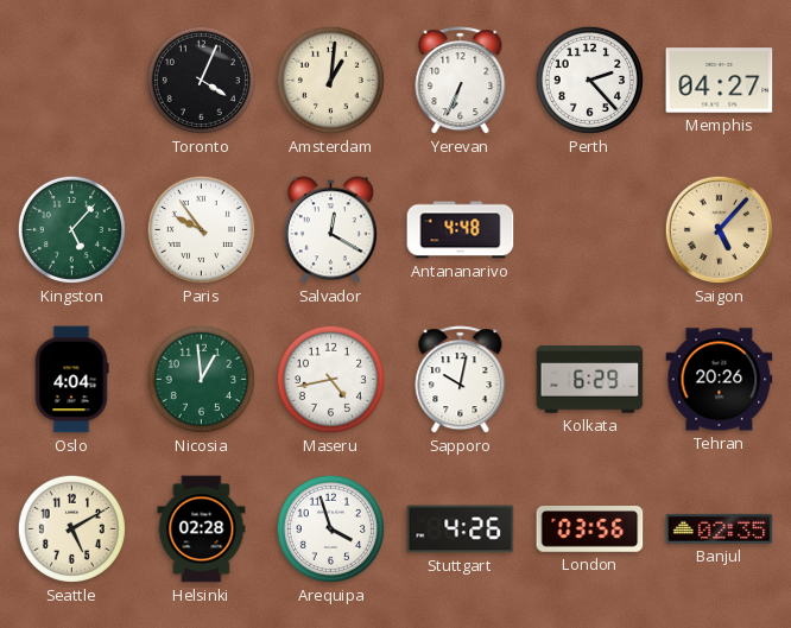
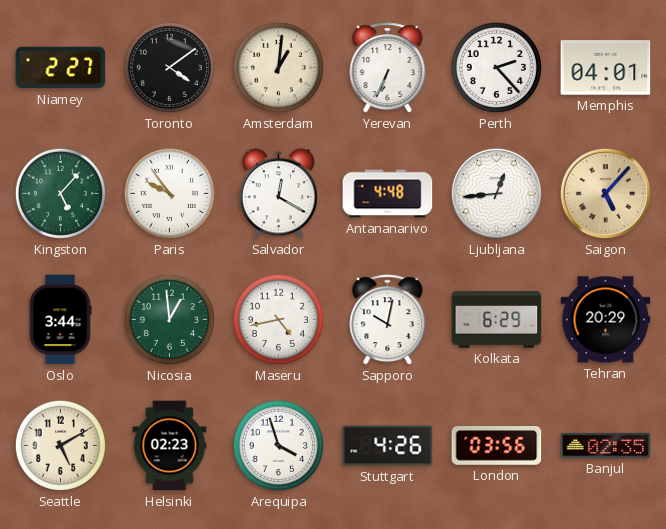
Niamey: none -> 2:27
Toronto: 4:04 -> 4:09
Memphis: 04:27 -> 04:01
Ljubljana: none -> 12:44
Oslo: 4:04 -> 3:44
Tehran: 20:26 -> 20:29
Helsinki: 02:28 -> 02:23
